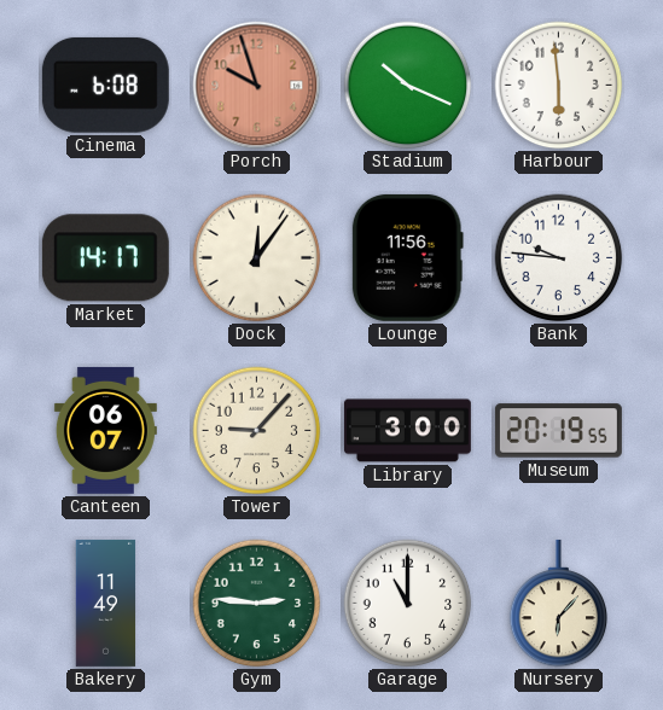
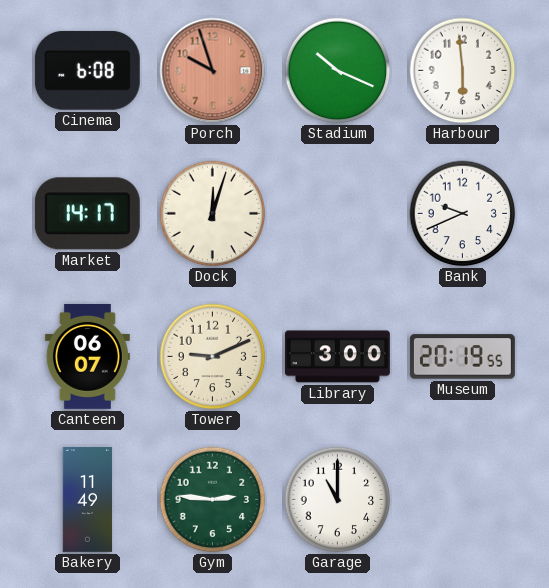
Dock: 12:06 -> 12:03
Lounge: 11:56 -> none
Bank: 9:46 -> 9:41
Tower: 9:07 -> 9:11
Nursery: 6:07 -> none
